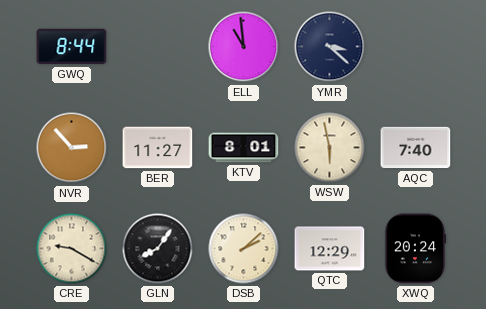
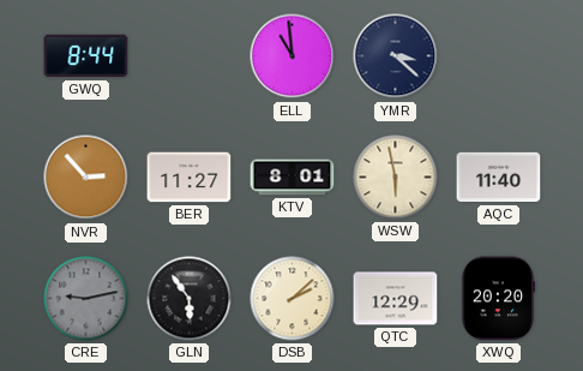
AQC: 7:40 -> 11:40
CRE: 9:20 -> 9:13
CRE dial: cream -> grey
GLN: 8:06 -> 5:54
XWQ: 20:24 -> 20:20
